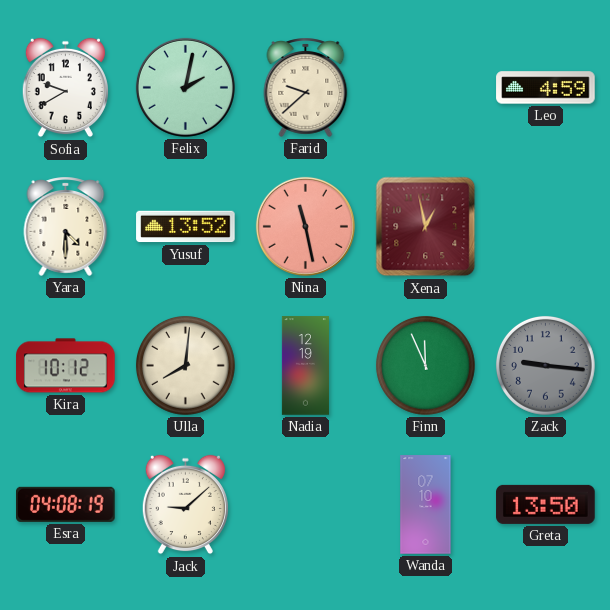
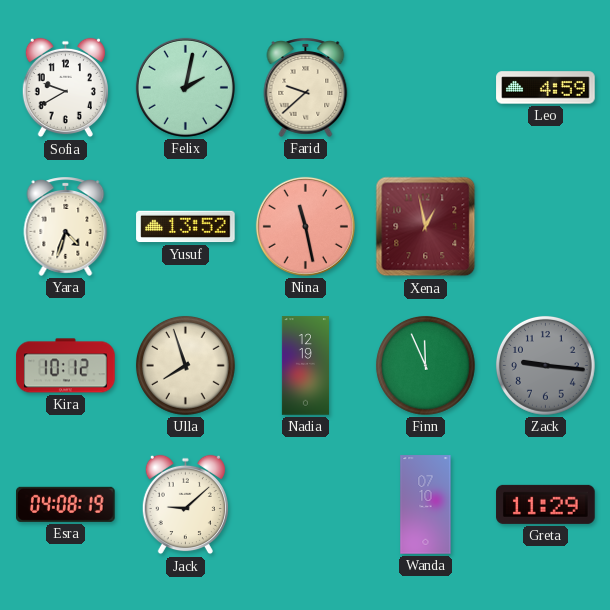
Yara: 4:30 -> 4:33
Ulla: 8:01 -> 7:57
Greta: 13:50 -> 11:29
